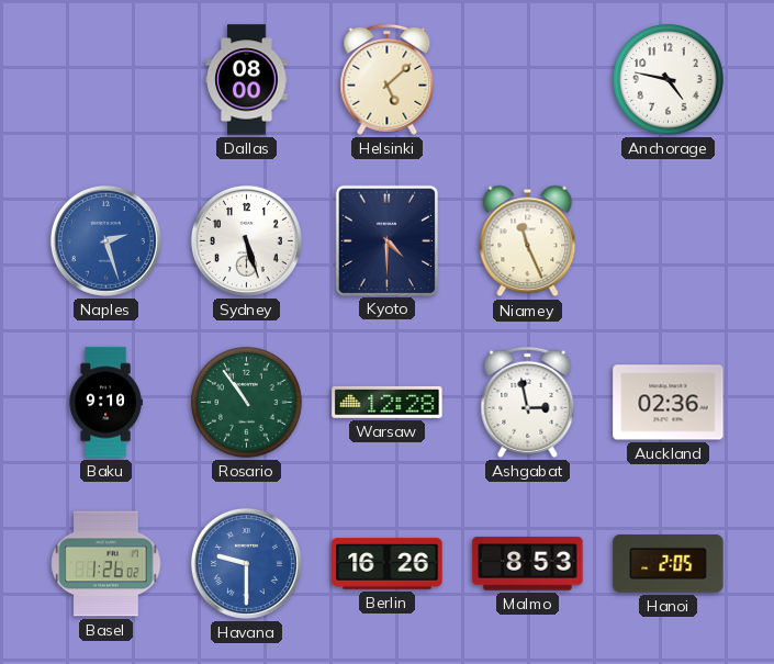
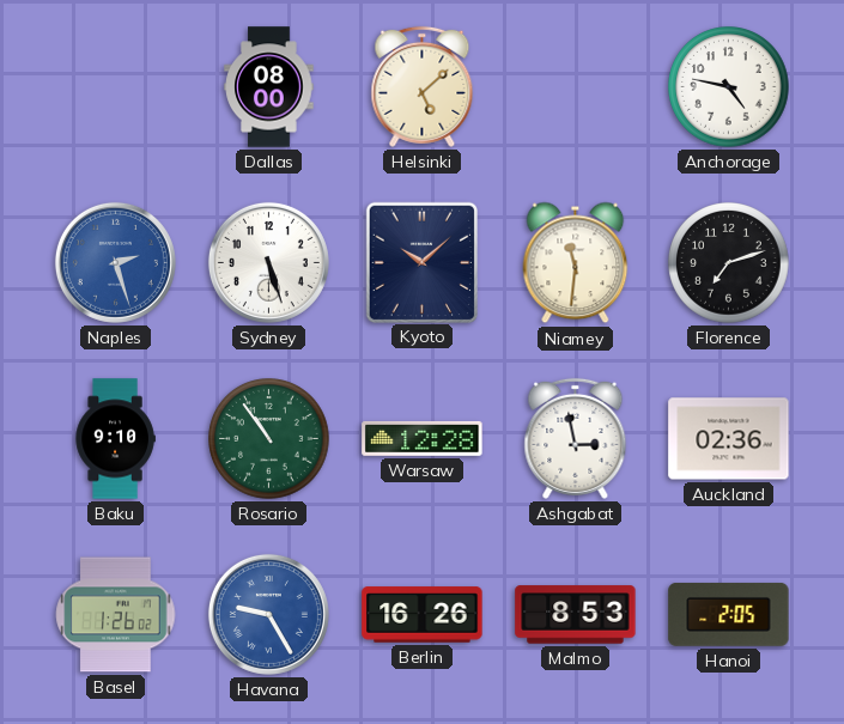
Kyoto: 4:30 -> 10:08
Niamey: 11:26 -> 11:31
Florence: none -> 7:12
Havana: 9:30 -> 9:25
